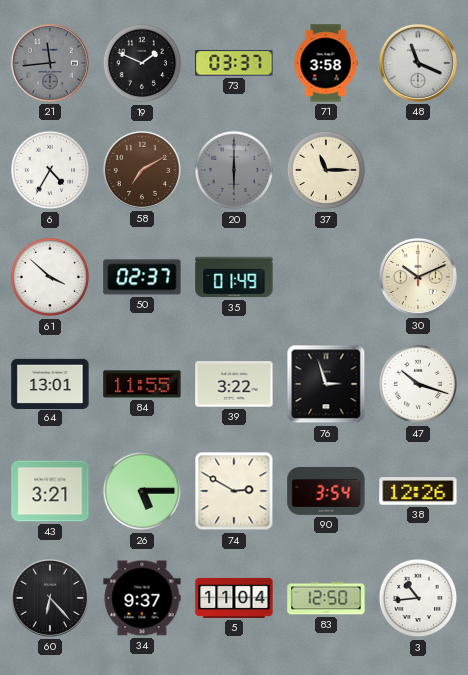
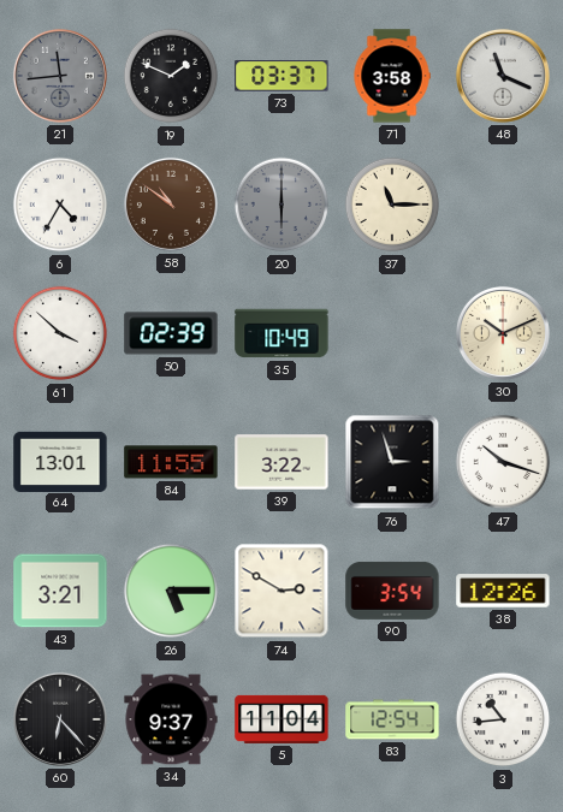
58: 7:10 -> 10:51
50: 02:37 -> 02:39
35: 01:49 -> 10:49
83: 12:50 -> 12:54
